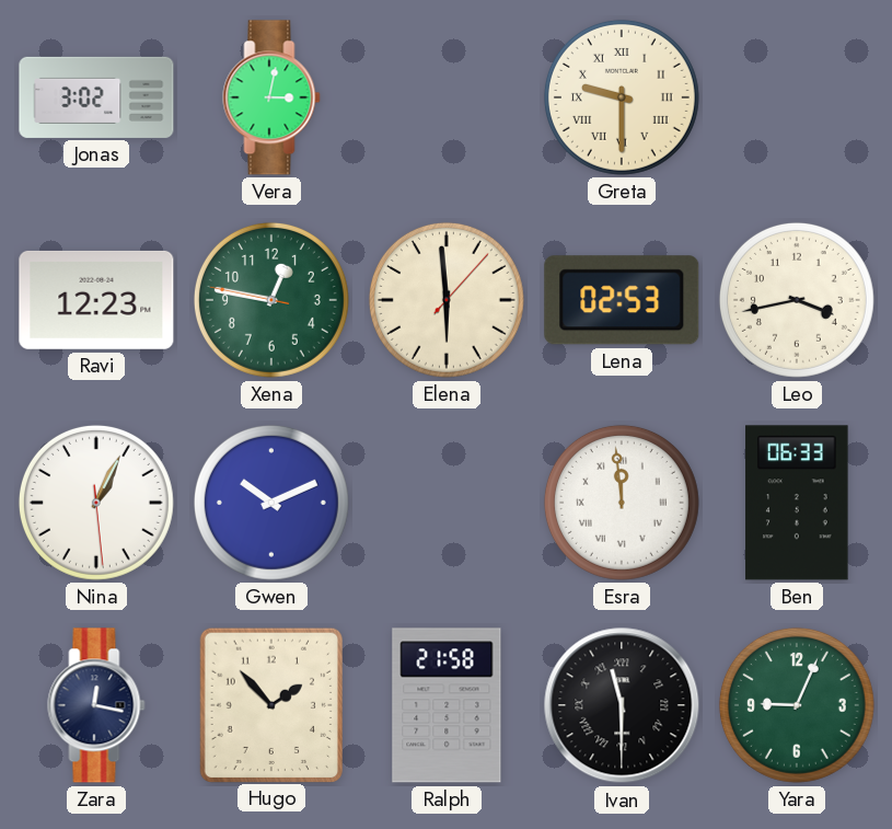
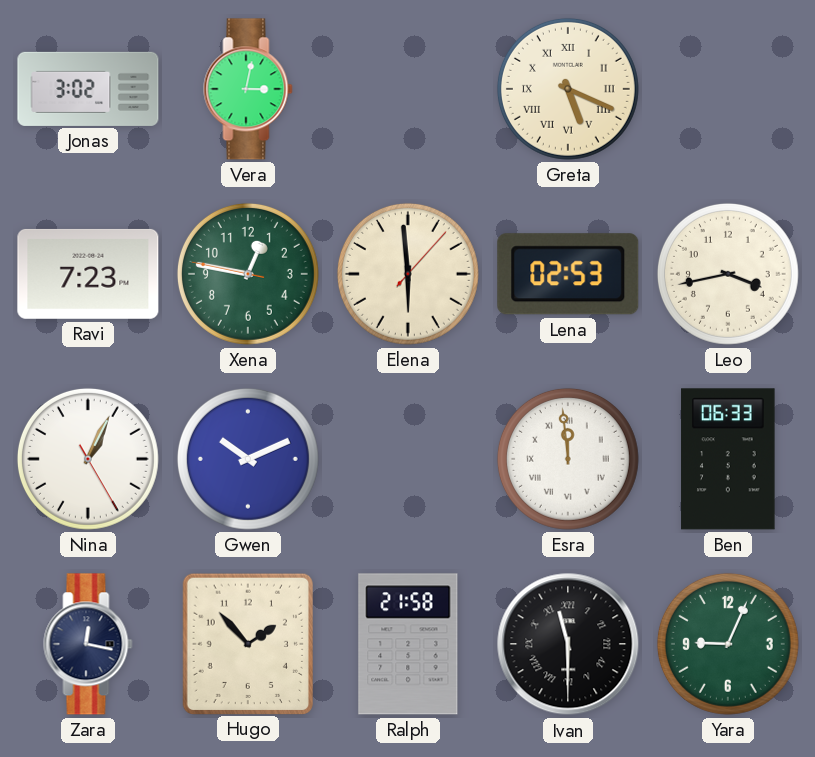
Greta: 9:30 -> 5:19
Ravi: 12:23 -> 7:23
Nina: 1:04:29 -> 1:04:25
